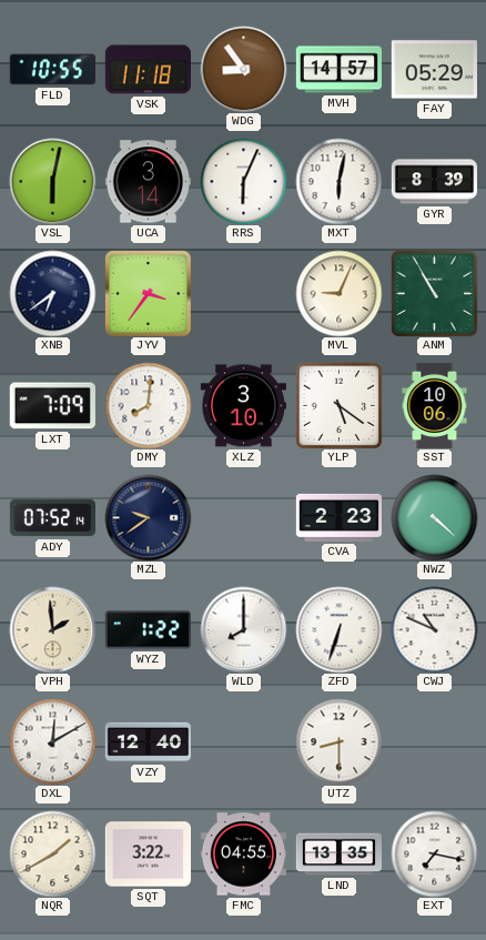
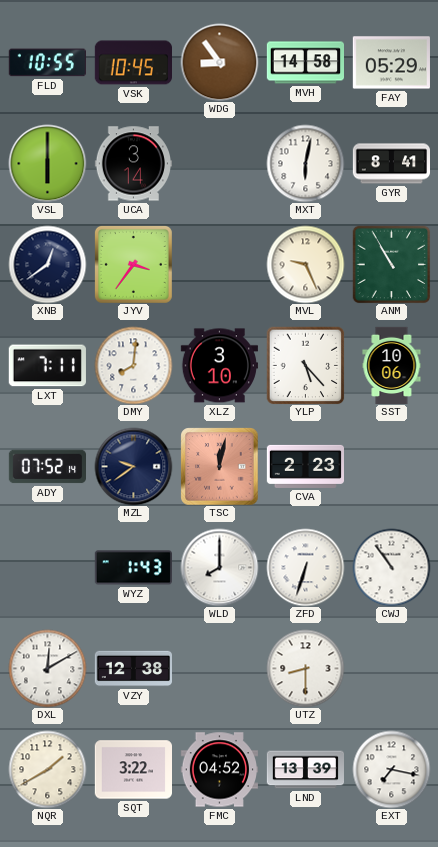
VSK: 11:18 -> 10:45
MVH: 14:57 -> 14:58
VSL: 6:02 -> 6:00
RRS: 6:04 -> none
GYR: 8:39 -> 8:41
XNB: 6:39 -> 12:39
MVL: 9:04 -> 9:26
LXT: 7:09 -> 7:11
YLP: 5:21 -> 5:23
TSC: none -> 12:02
NWZ: 4:22 -> none
VPH: 1:59 -> none
WYZ: 1:22 -> 1:43
CWJ: 10:49 -> 10:54
VZY: 12:40 -> 12:38
FMC: 04:55 -> 04:52
LND: 13:35 -> 13:39
